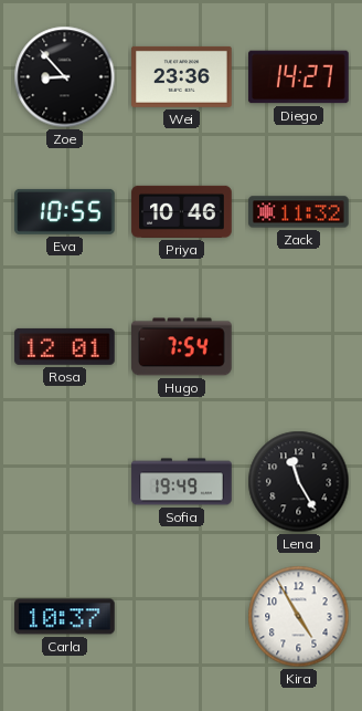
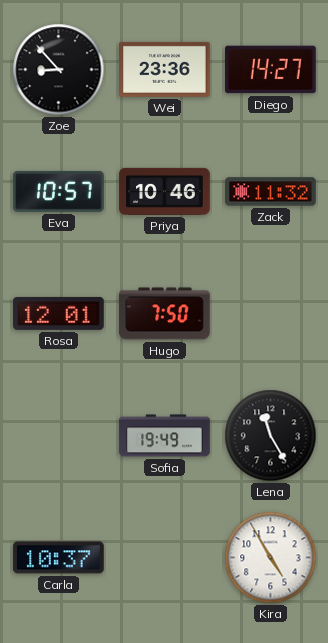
Eva: 10:55 -> 10:57
Hugo: 7:54 -> 7:50
